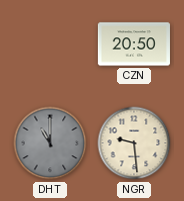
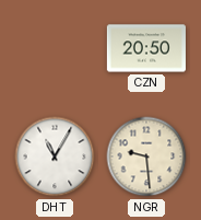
DHT: 11:00 -> 11:05
DHT dial: grey -> white
